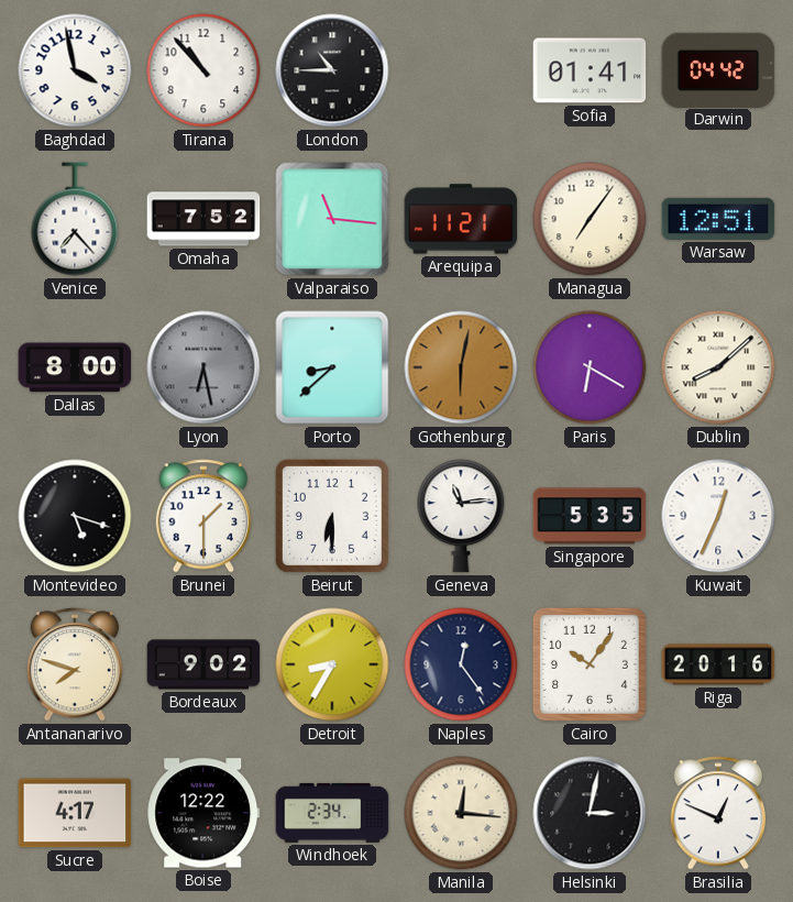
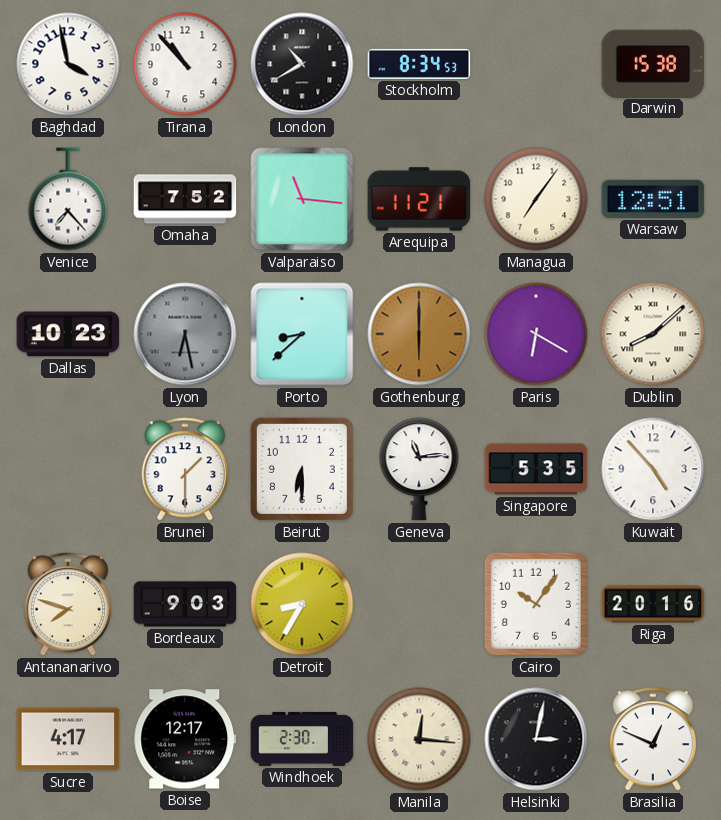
London: 10:45 -> 10:40
Stockholm: none -> 8:34
Sofia: 01:41 -> none
Darwin: 04:42 -> 15:38
Dallas: 8:00 -> 10:23
Gothenburg: 6:02 -> 6:00
Montevideo: 5:18 -> none
Kuwait: 12:34 -> 4:53
Bordeaux: 9:02 -> 9:03
Naples: 12:24 -> none
Boise: 12:22 -> 12:17
Windhoek: 2:34 -> 2:30
